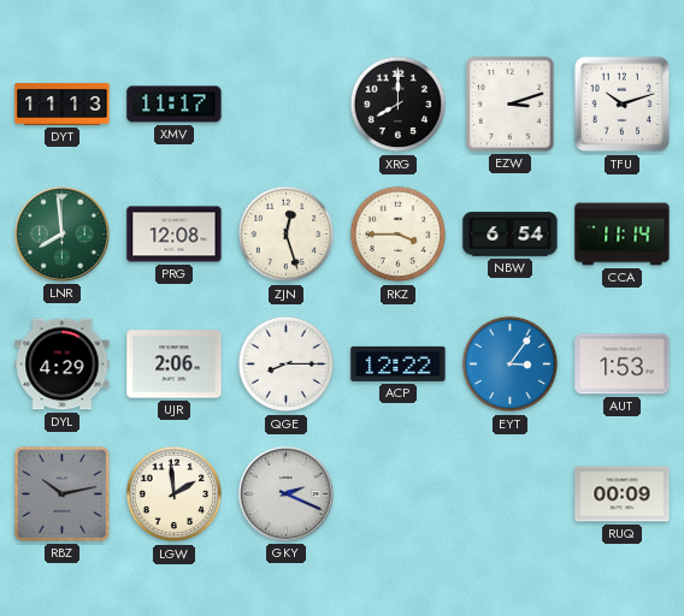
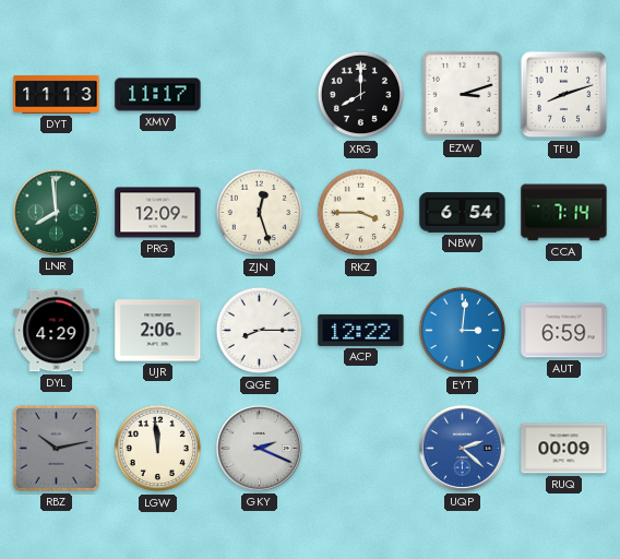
TFU: 10:12 -> 8:12
PRG: 12:08 -> 12:09
CCA: 11:14 -> 7:14
EYT: 3:06 -> 3:01
AUT: 1:53 -> 6:59
LGW: 1:59 -> 11:59
UQP: none -> 2:22
